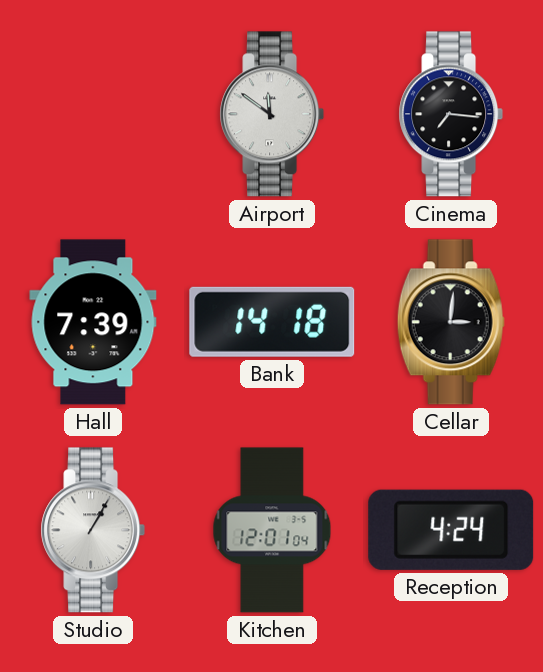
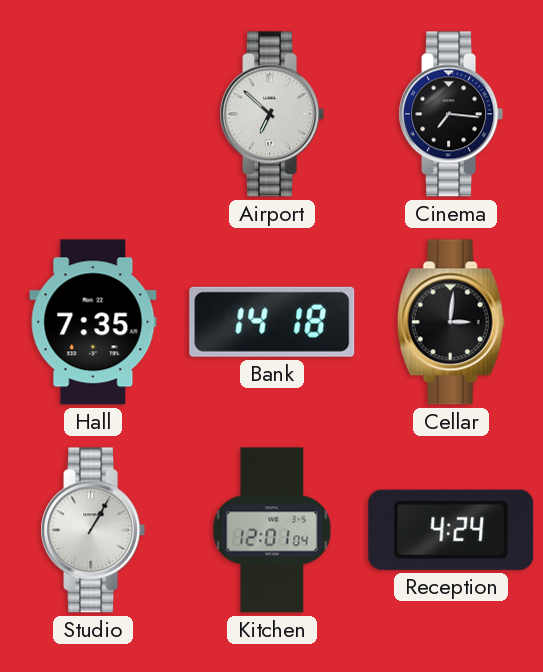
Airport: 11:51 -> 6:52
Hall: 7:39 -> 7:35
